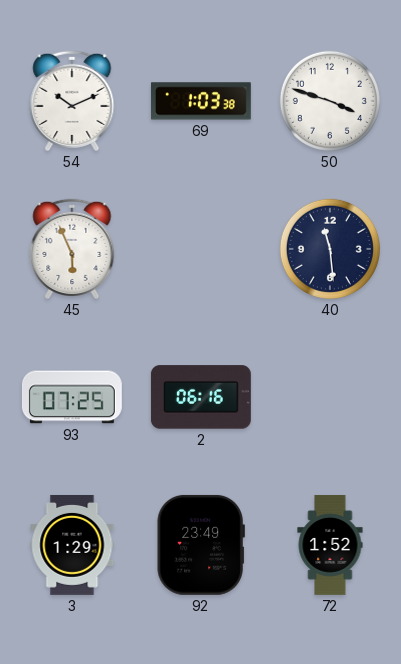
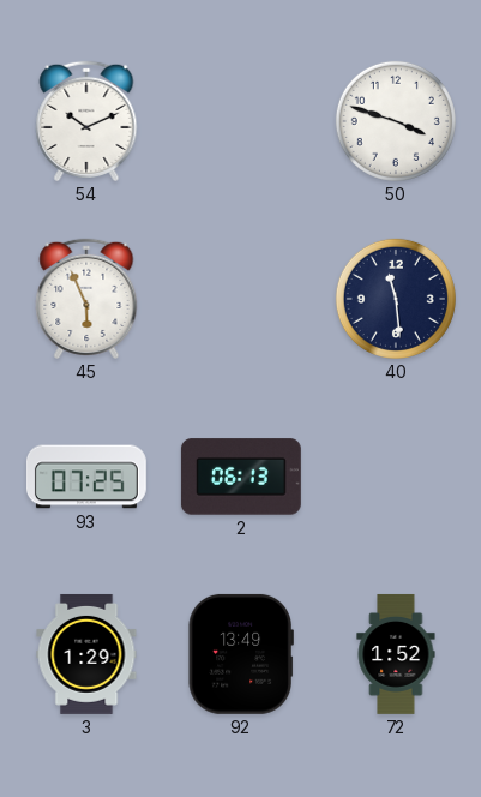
69: 1:03 -> none
2: 06:16 -> 06:13
92: 23:49 -> 13:49
